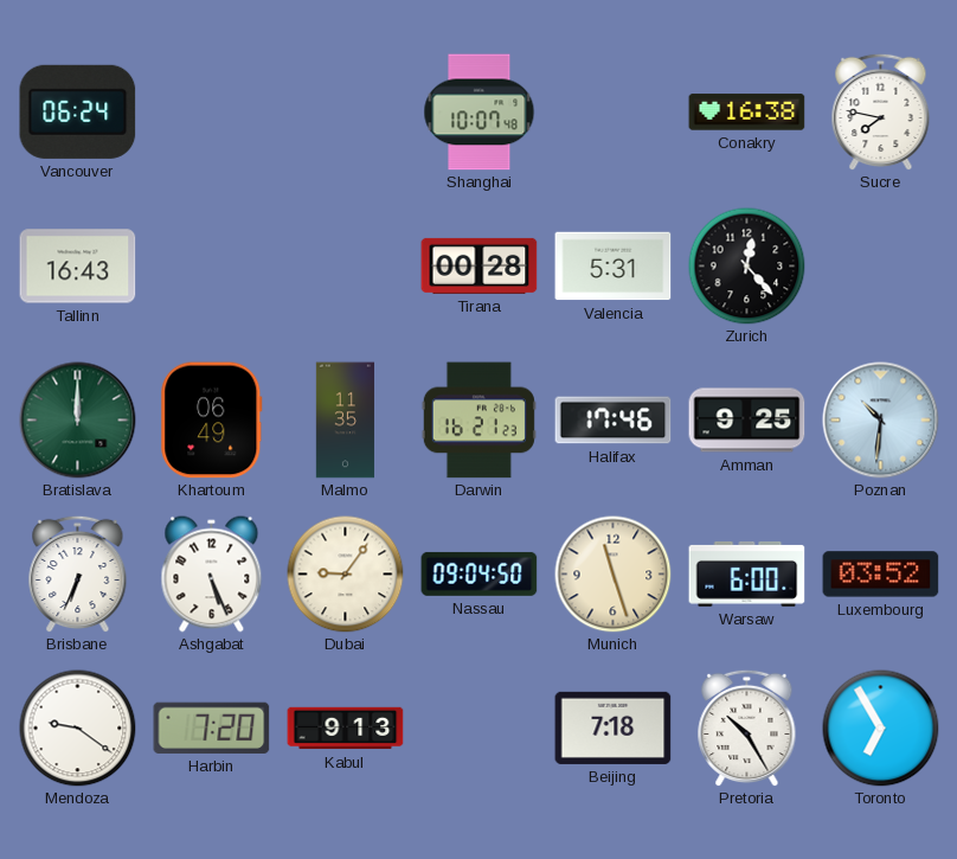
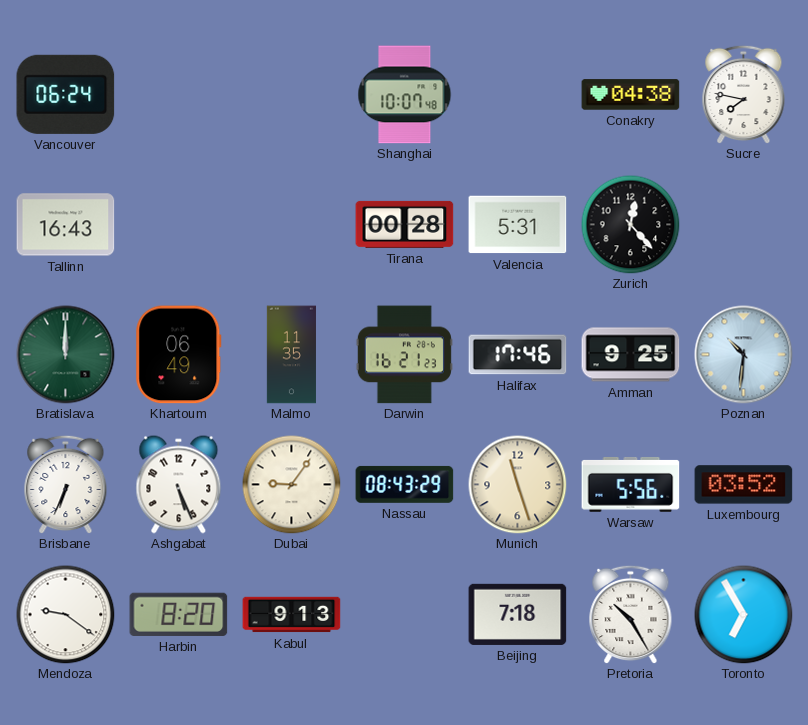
Conakry: 16:38 -> 04:38
Nassau: 09:04 -> 08:43
Warsaw: 6:00 -> 5:56
Harbin: 7:20 -> 8:20
